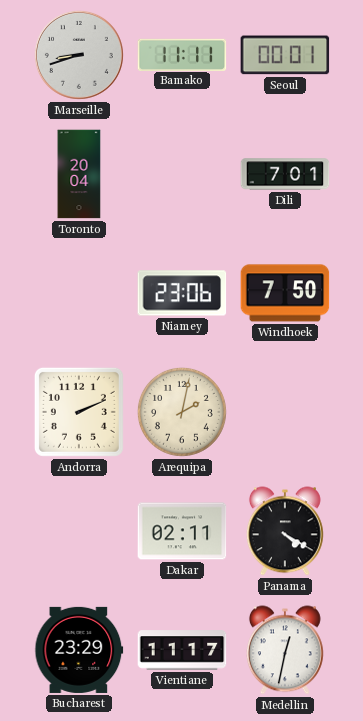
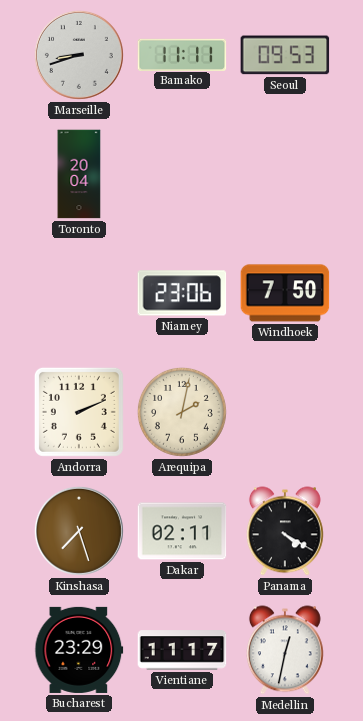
Seoul: 00:01 -> 09:53
Dili: 7:01 -> none
Kinshasa: none -> 7:27
